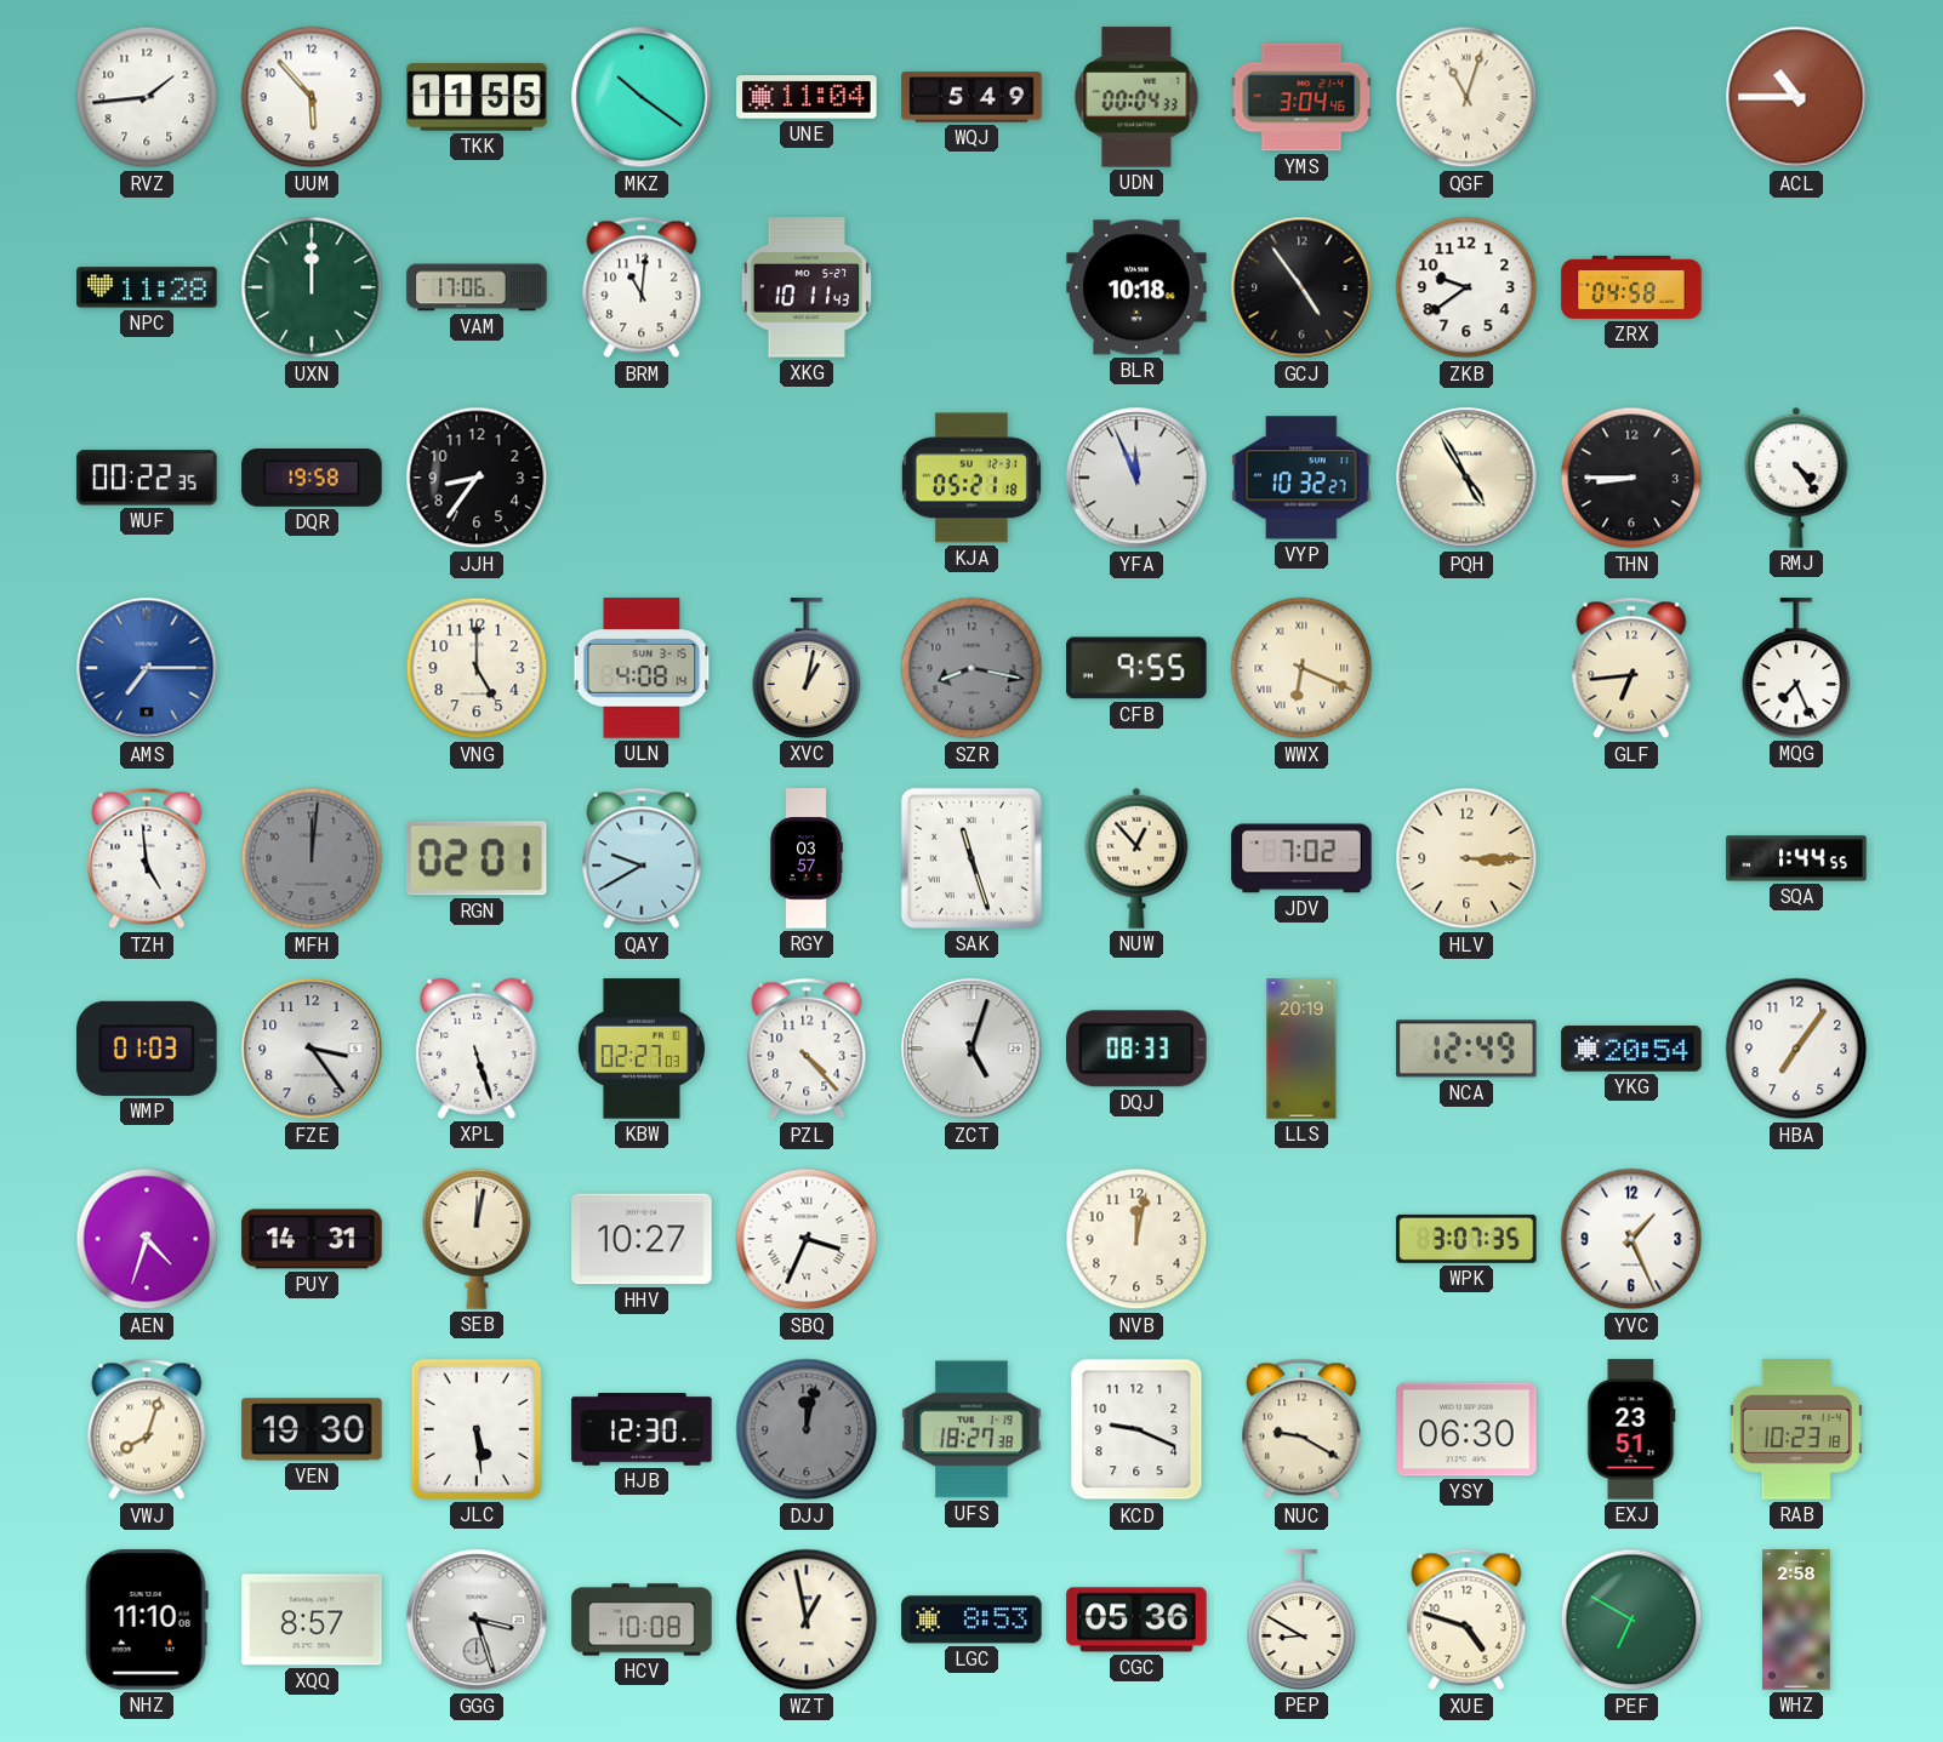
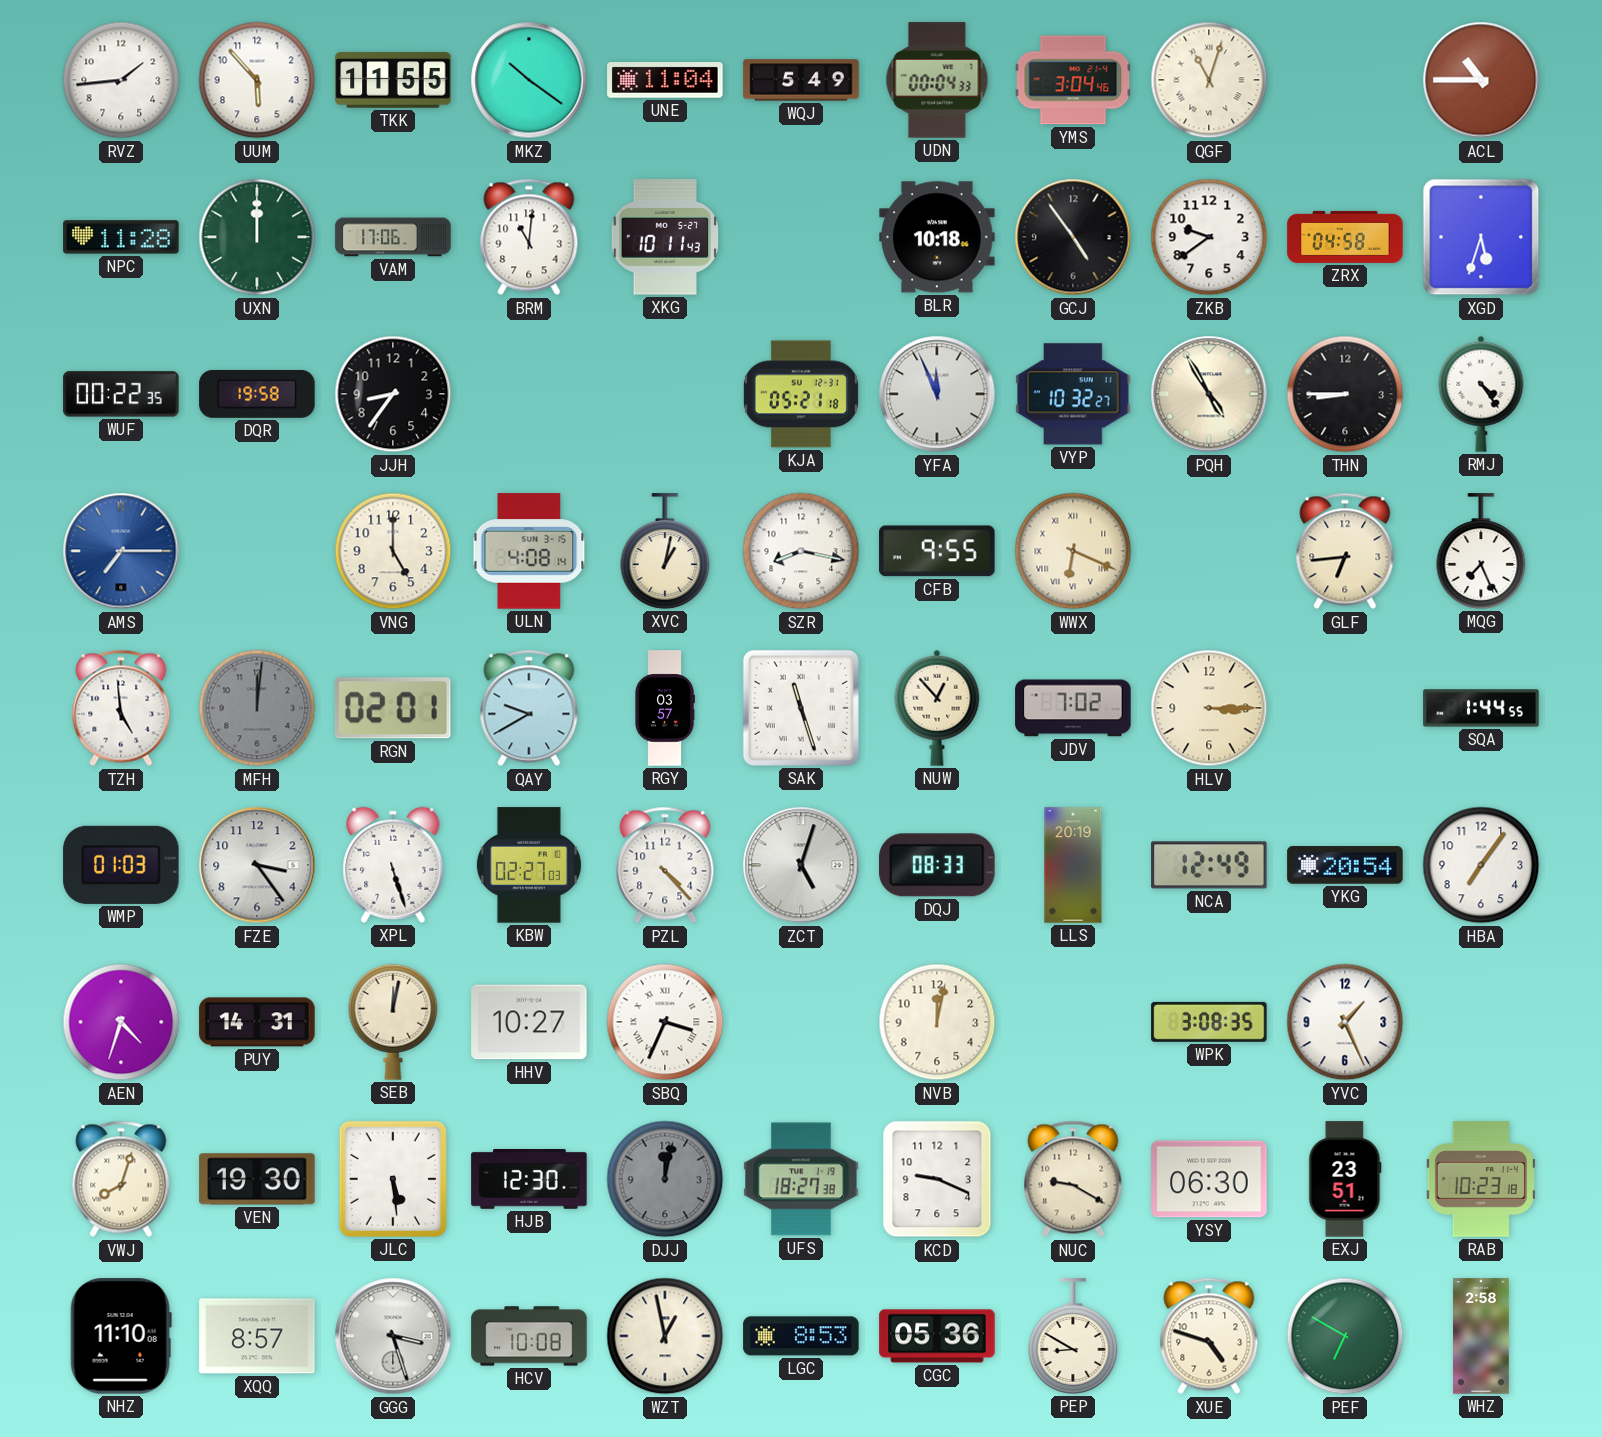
XGD: none -> 5:33
SZR dial: grey -> white
WPK: 3:07 -> 3:08
